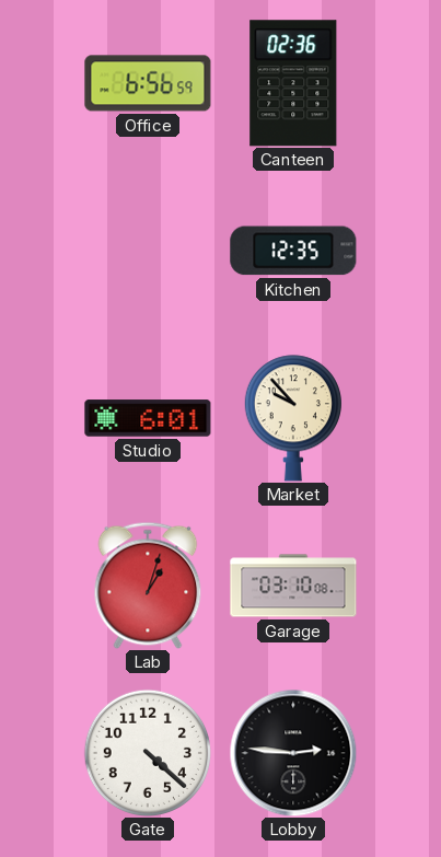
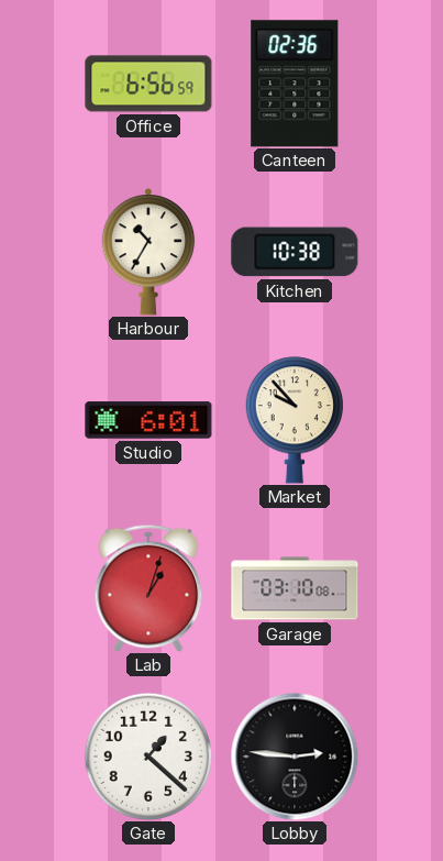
Harbour: none -> 10:35
Kitchen: 12:35 -> 10:38
Gate: 4:22 -> 1:22
